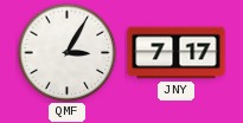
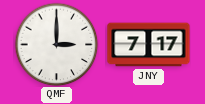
QMF: 3:05 -> 3:00
